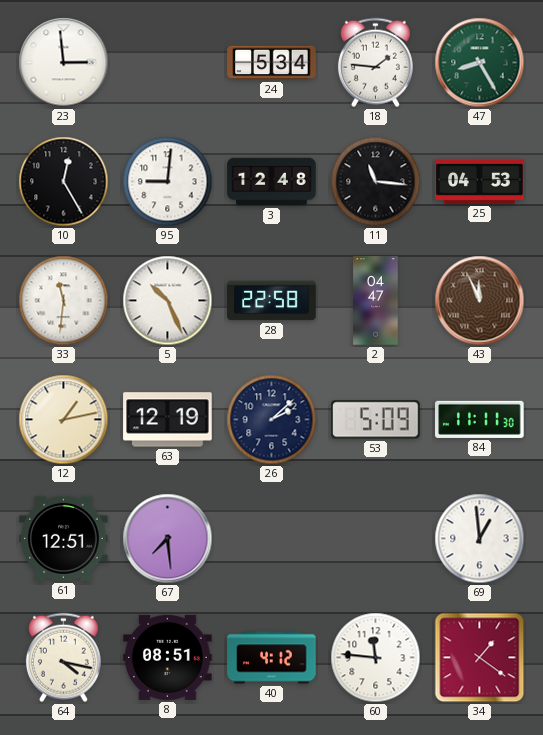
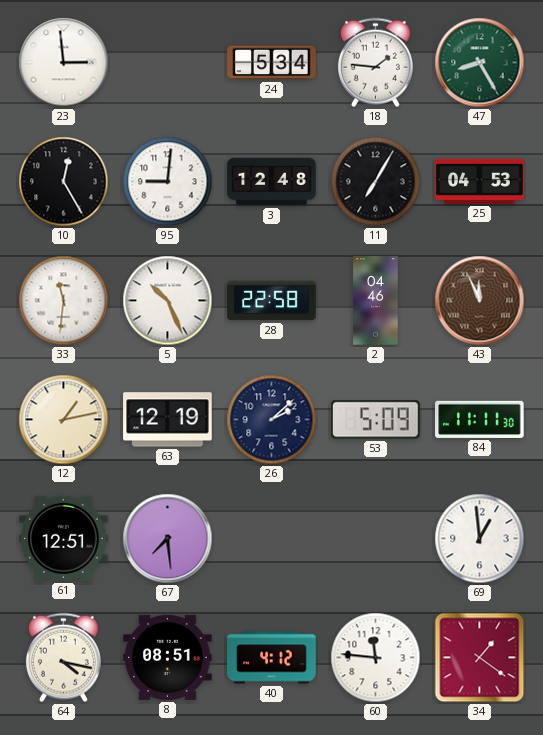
11: 11:16 -> 7:05
2: 04:47 -> 04:46
